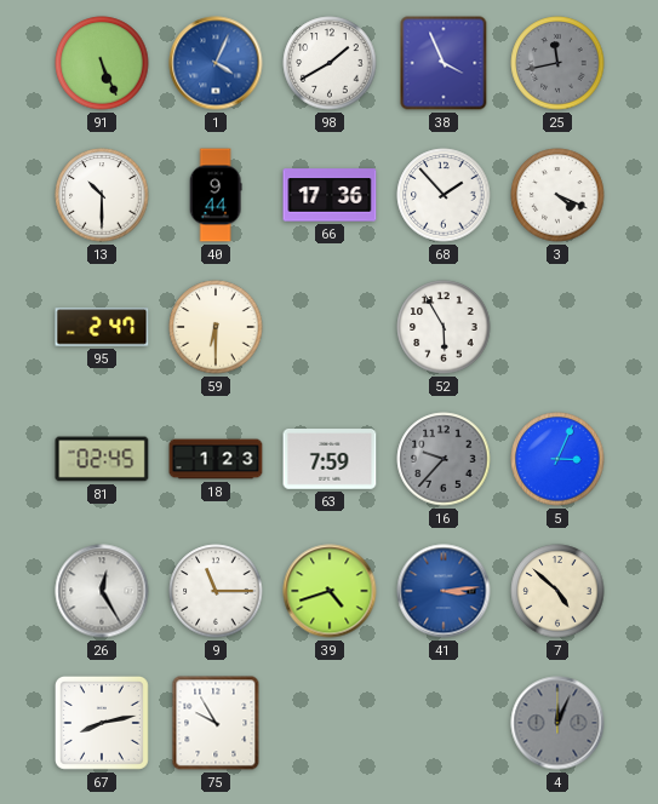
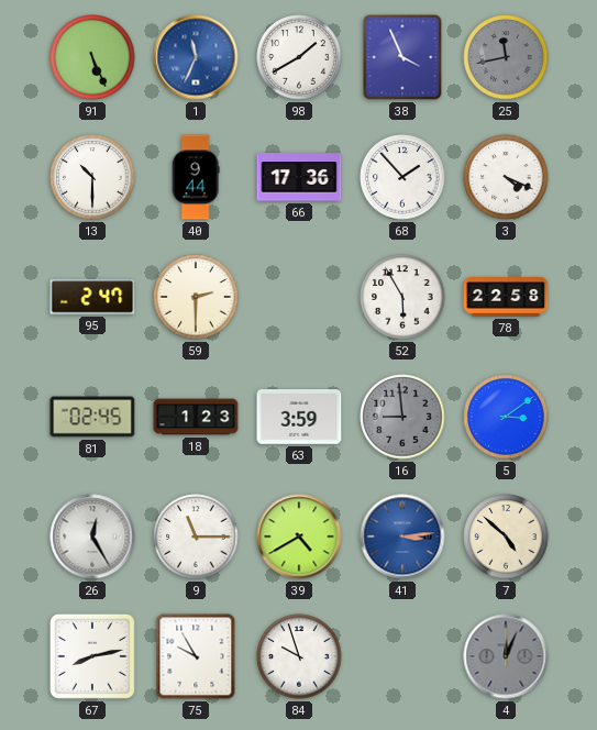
1: 4:04 -> 11:34
59: 6:30 -> 2:30
78: none -> 22:58
63: 7:59 -> 3:59
16: 9:37 -> 8:59
5: 3:04 -> 3:09
39: 4:42 -> 4:40
84: none -> 9:57
